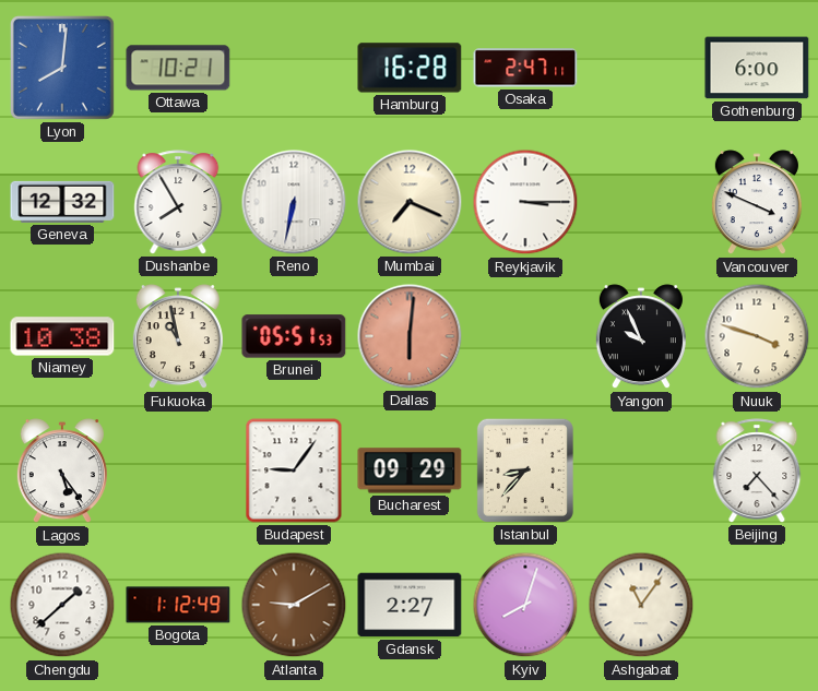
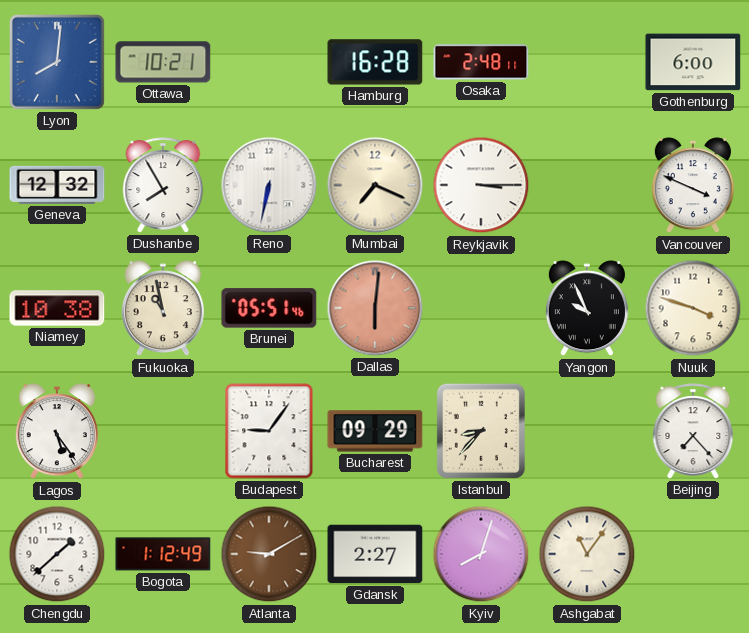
Osaka: 2:47 -> 2:48
Brunei: 05:51:53 -> 05:51:46
